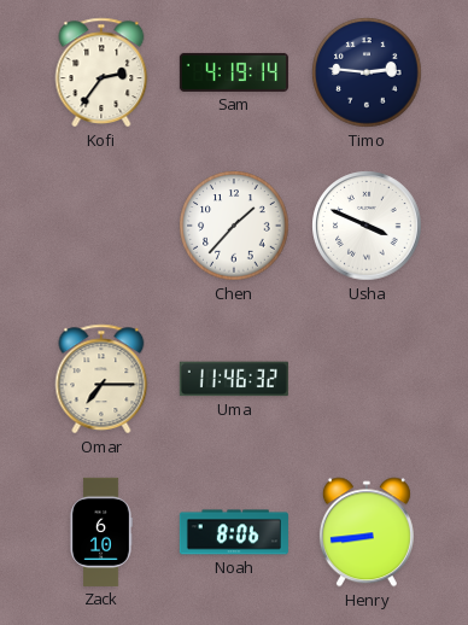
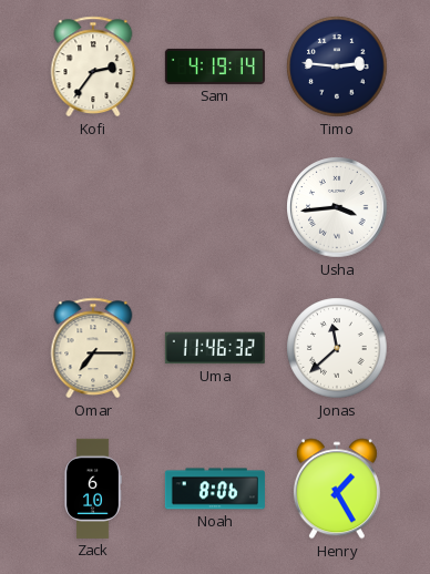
Chen: 1:37 -> none
Usha: 3:49 -> 3:44
Jonas: none -> 11:38
Henry: 8:44 -> 1:25
